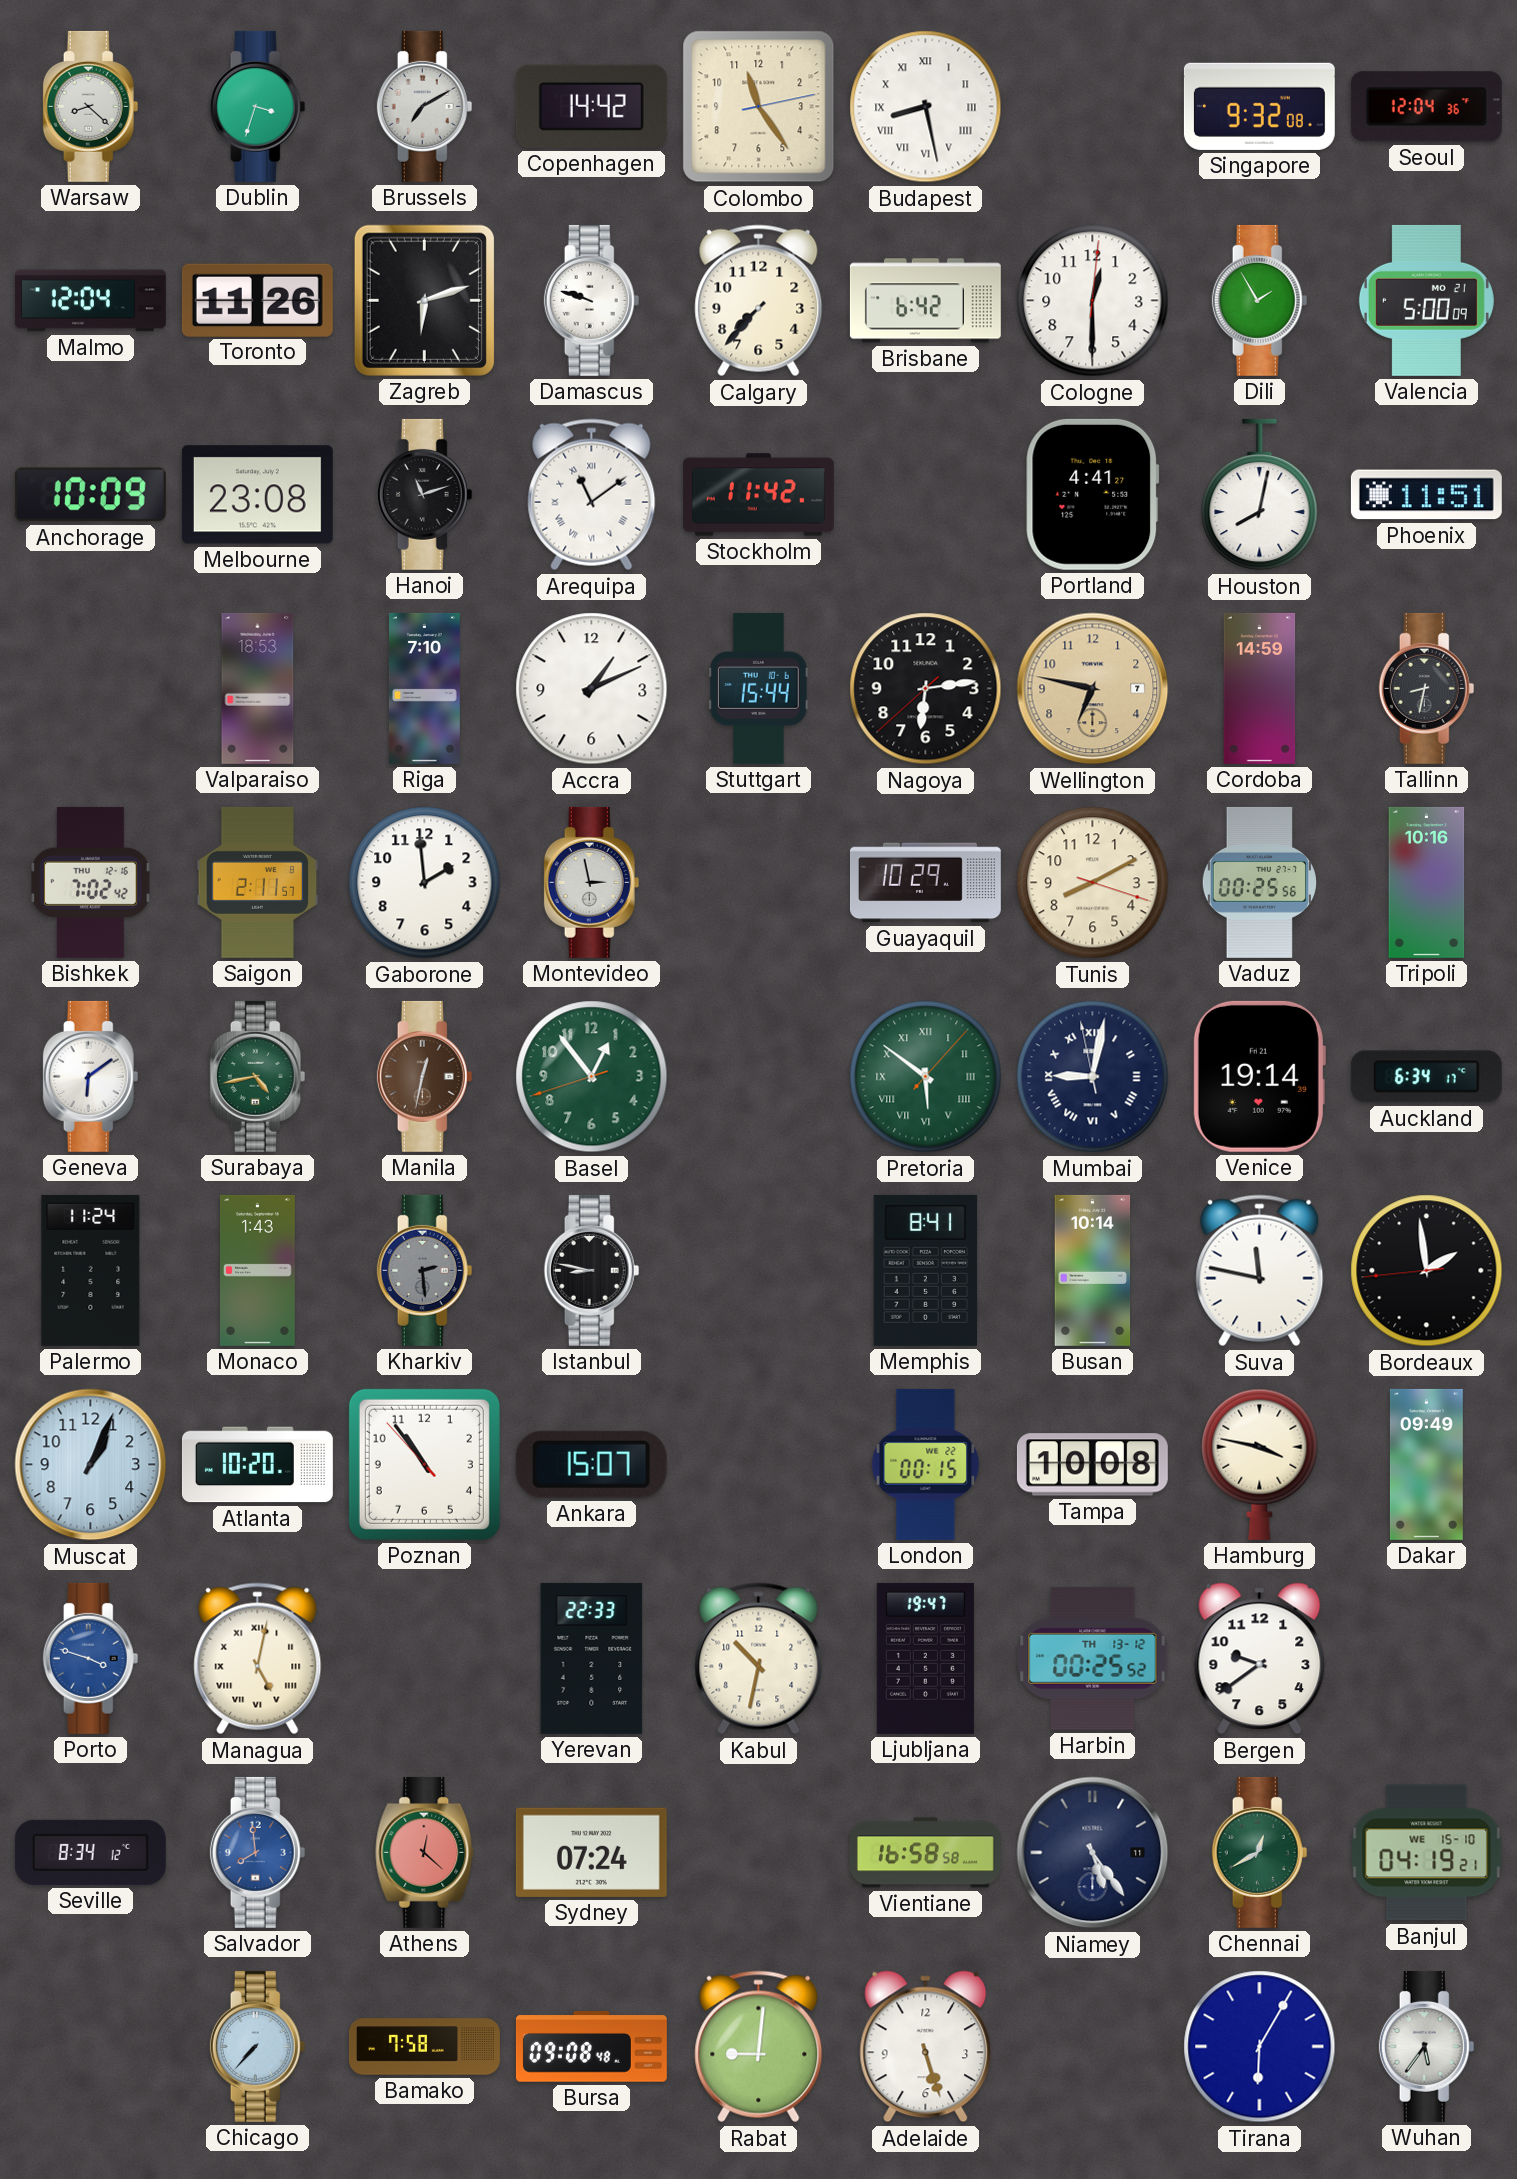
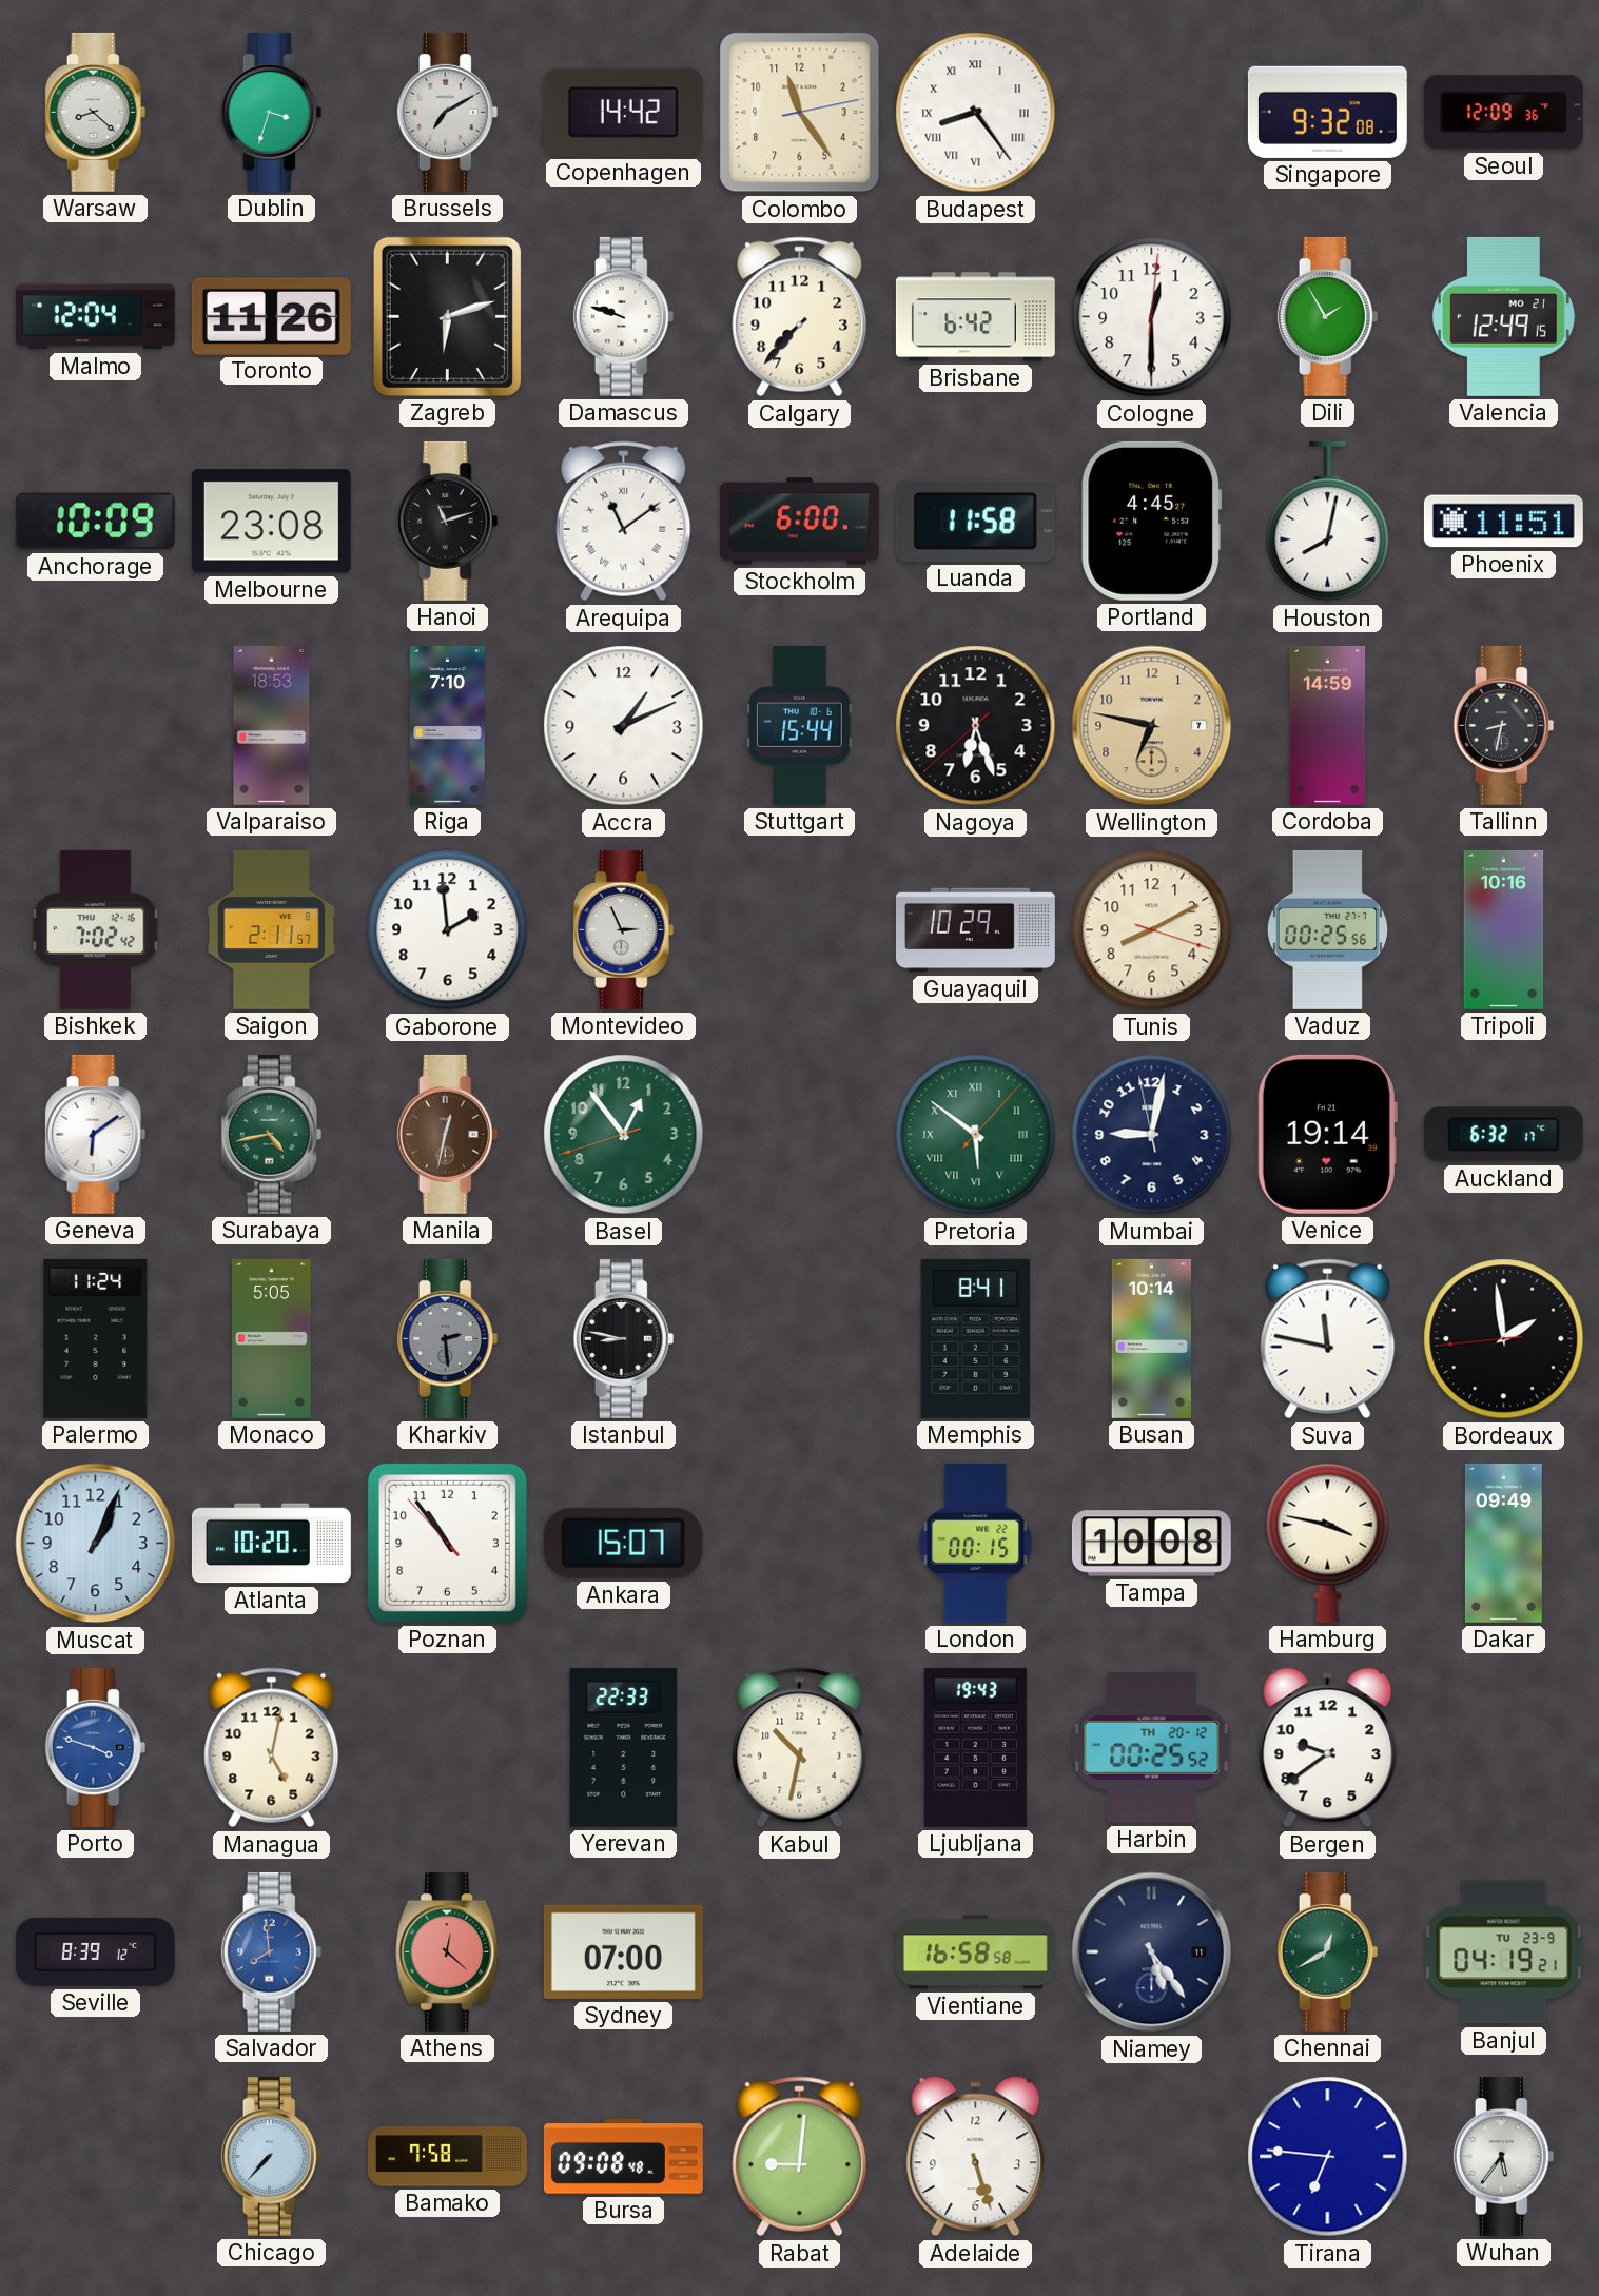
Budapest: 8:28 -> 8:24
Seoul: 12:04 -> 12:09
Valencia: 5:00 -> 12:49
Stockholm: 11:42 -> 6:00
Luanda: none -> 11:58
Portland: 4:41 -> 4:45
Nagoya: 6:13 -> 6:26
Montevideo: 2:58 -> 2:56
Mumbai numerals: Roman -> Arabic
Auckland: 6:34 -> 6:32
Monaco: 1:43 -> 5:05
Managua numerals: Roman -> Arabic
Ljubljana: 19:47 -> 19:43
Harbin date: TH 13-12 -> TH 20-12
Seville: 8:34 -> 8:39
Sydney: 07:24 -> 07:00
Banjul date: WE 15-10 -> TU 23-9
Tirana: 6:05 -> 6:46
